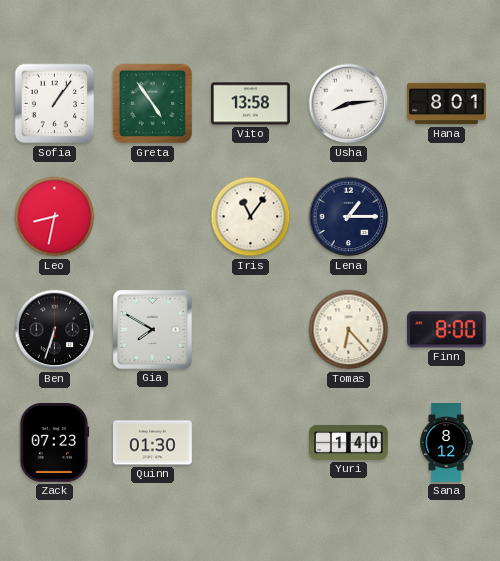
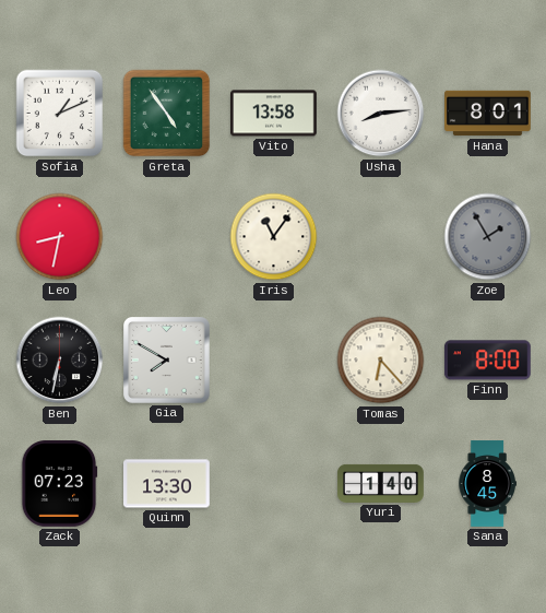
Sofia: 1:06 -> 1:11
Lena: 1:15 -> none
Zoe: none -> 1:55
Ben: 6:33 -> 6:32
Quinn: 01:30 -> 13:30
Sana: 8:12 -> 8:45
